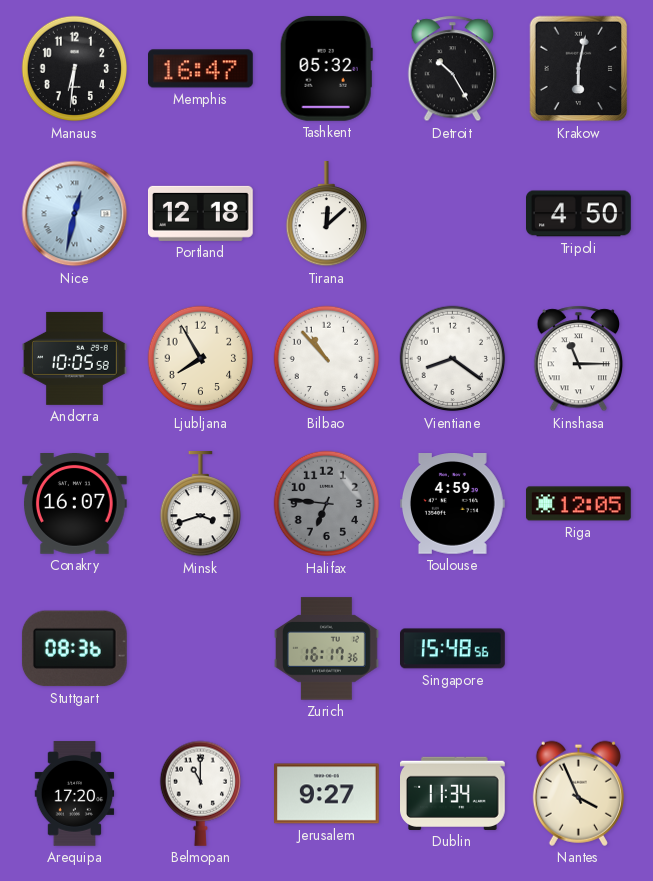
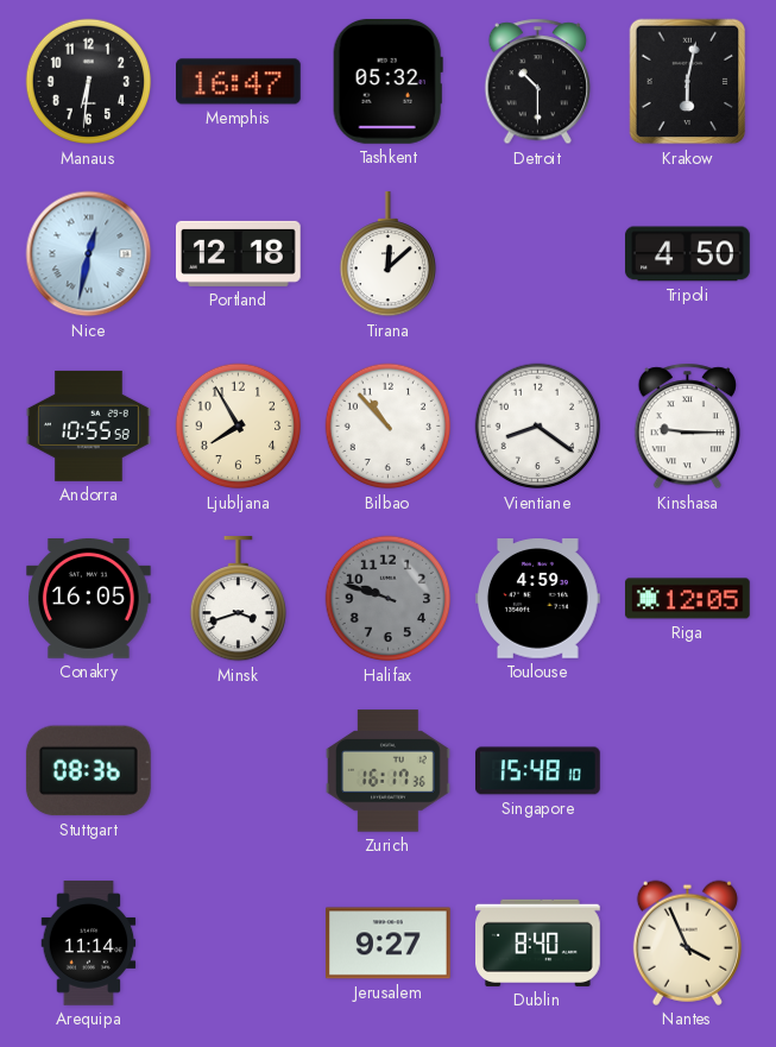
Detroit: 10:25 -> 10:30
Andorra: 10:05 -> 10:55
Kinshasa: 11:15 -> 9:15
Conakry: 16:07 -> 16:05
Halifax: 6:46 -> 9:48
Singapore: 15:48:56 -> 15:48:10
Arequipa: 17:20 -> 11:14
Belmopan: 11:00 -> none
Dublin: 11:34 -> 8:40
